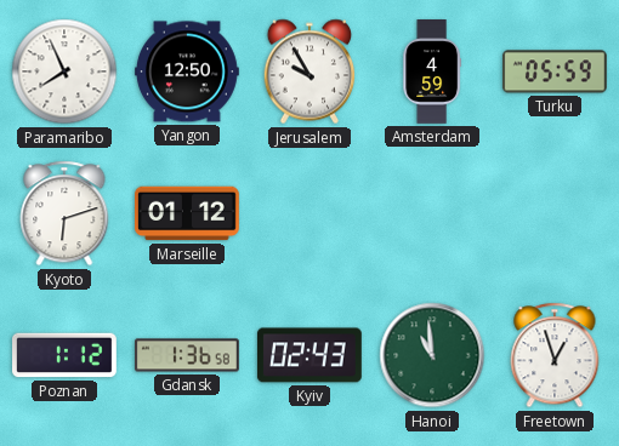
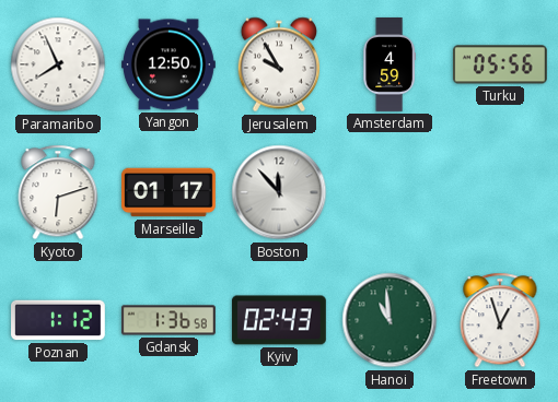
Turku: 05:59 -> 05:56
Marseille: 01:12 -> 01:17
Boston: none -> 11:53
